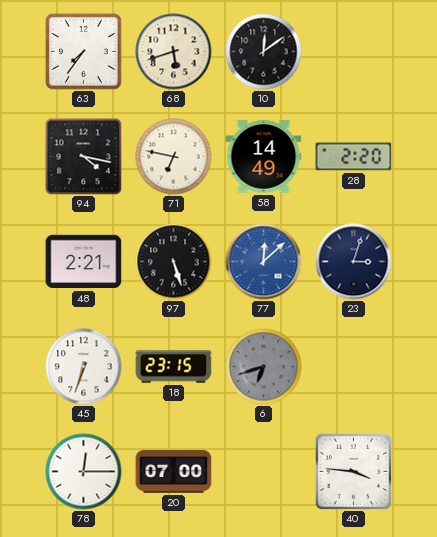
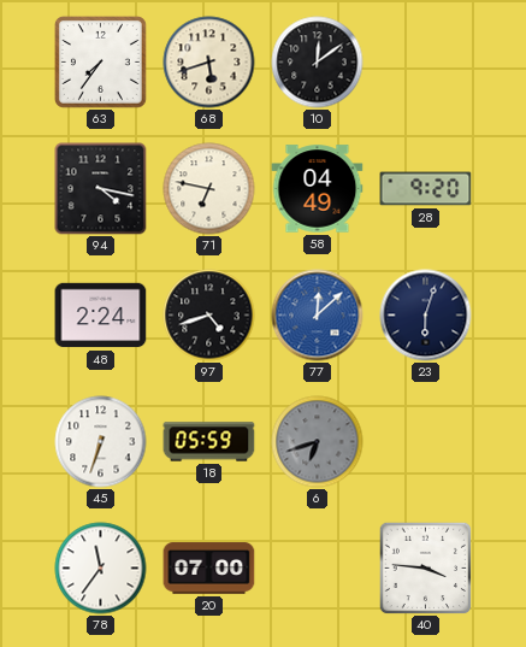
58: 14:49 -> 04:49
28: 2:20 -> 9:20
48: 2:21 -> 2:24
97: 5:27 -> 4:42
23: 3:03 -> 6:03
18: 23:15 -> 05:59
78: 12:15 -> 11:36
